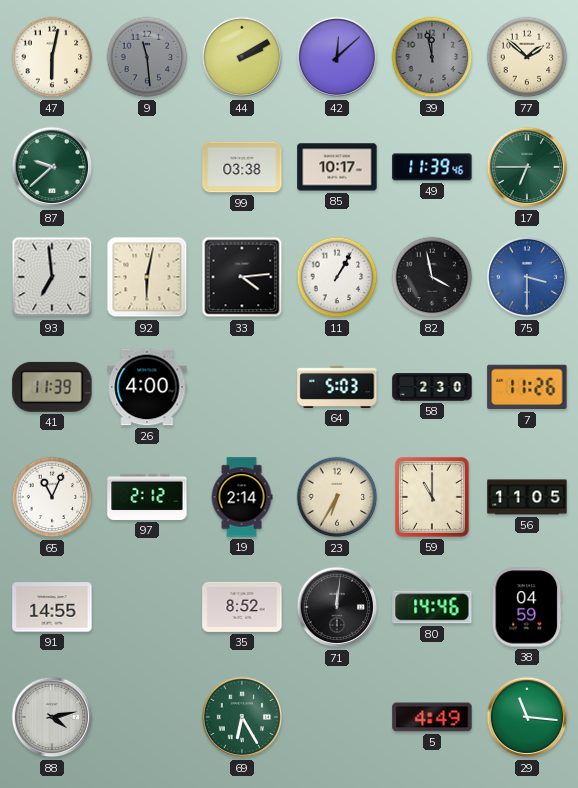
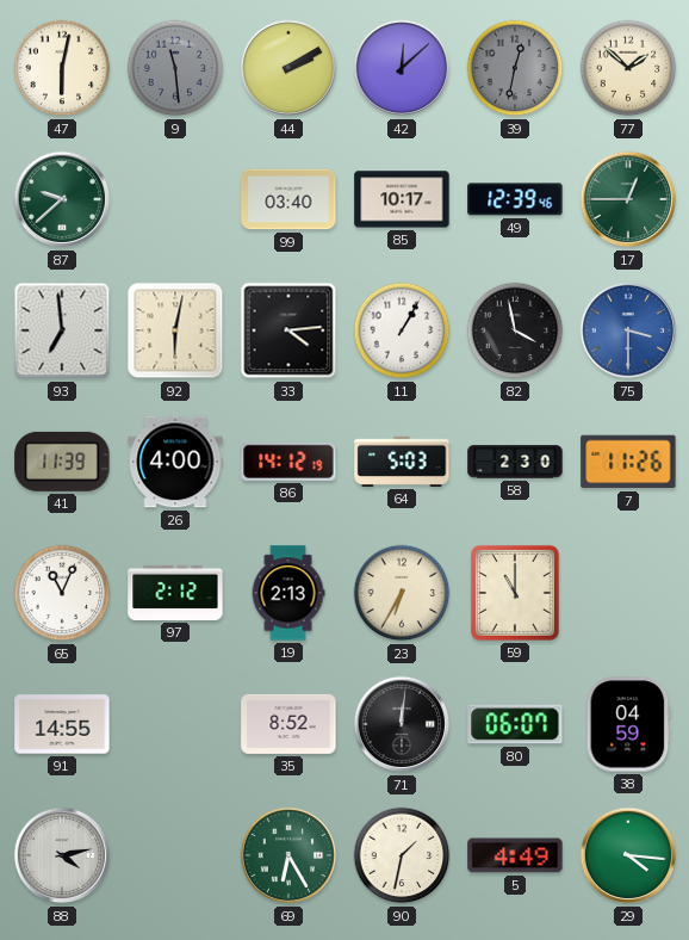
39: 11:58 -> 12:32
99: 03:38 -> 03:40
49: 11:39 -> 12:39
17: 6:45 -> 12:45
86: none -> 14:12
19: 2:14 -> 2:13
56: 11:05 -> none
80: 14:46 -> 06:07
90: none -> 1:32
29: 11:16 -> 4:16
